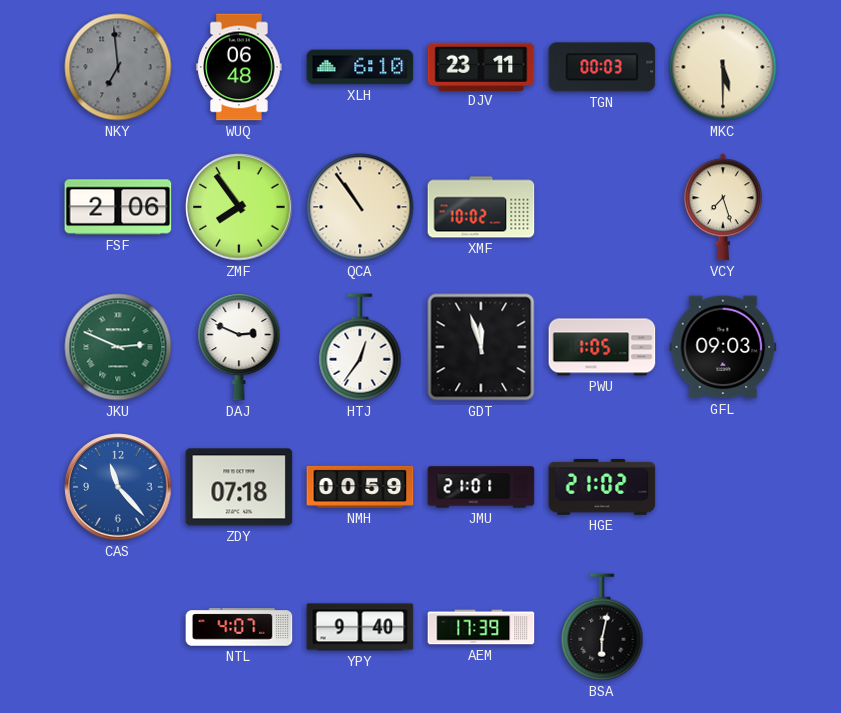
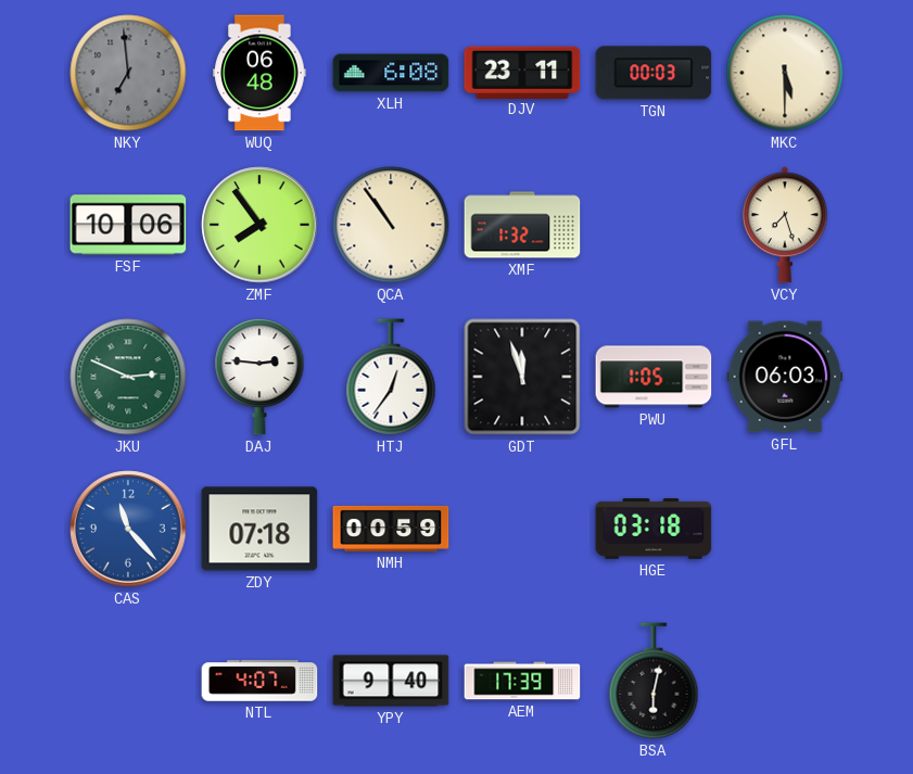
XLH: 6:10 -> 6:08
FSF: 2:06 -> 10:06
XMF: 10:02 -> 1:32
DAJ: 2:49 -> 2:46
GFL: 09:03 -> 06:03
JMU: 21:01 -> none
HGE: 21:02 -> 03:18
